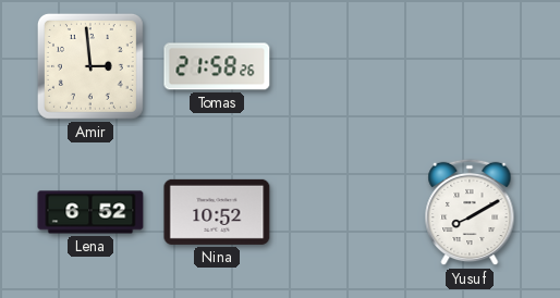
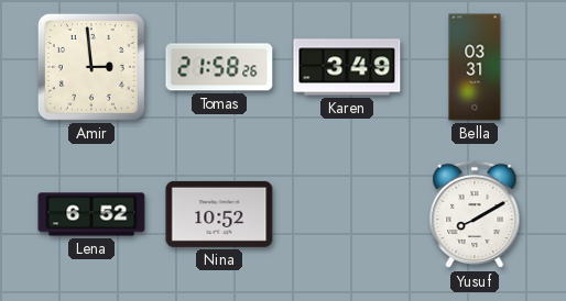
Karen: none -> 3:49
Bella: none -> 03:31
